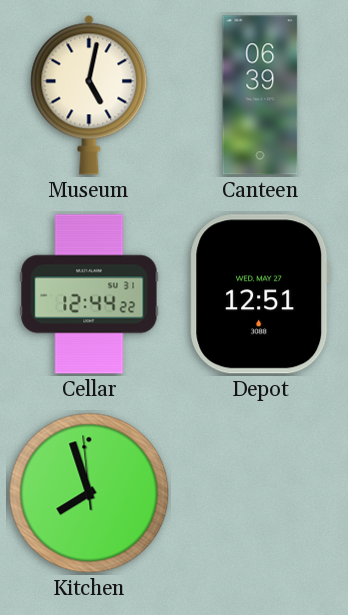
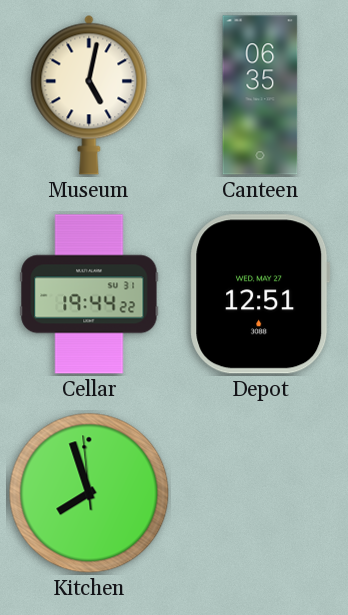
Canteen: 06:39 -> 06:35
Cellar: 12:44 -> 19:44
